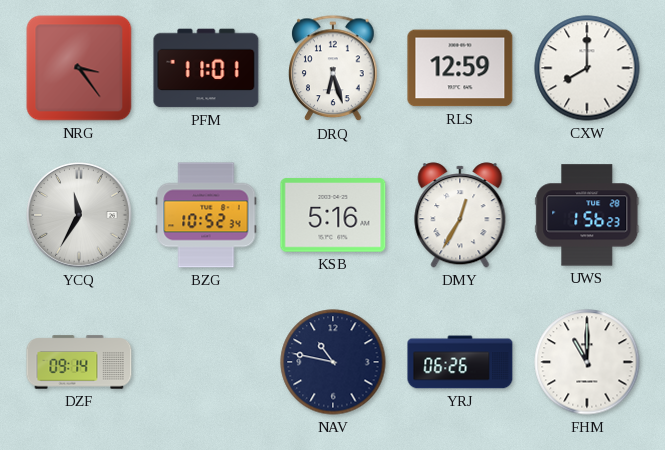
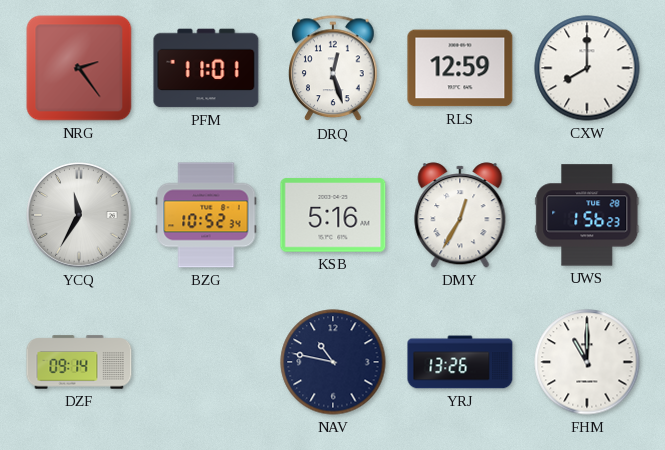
NRG: 3:24 -> 2:24
DRQ: 6:27 -> 12:27
YRJ: 06:26 -> 13:26
